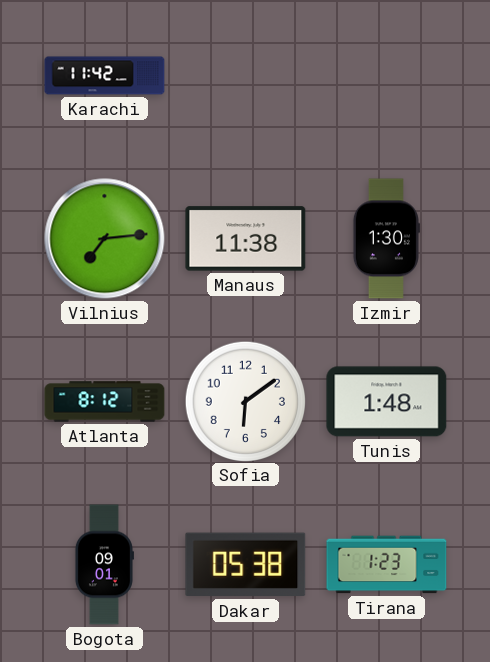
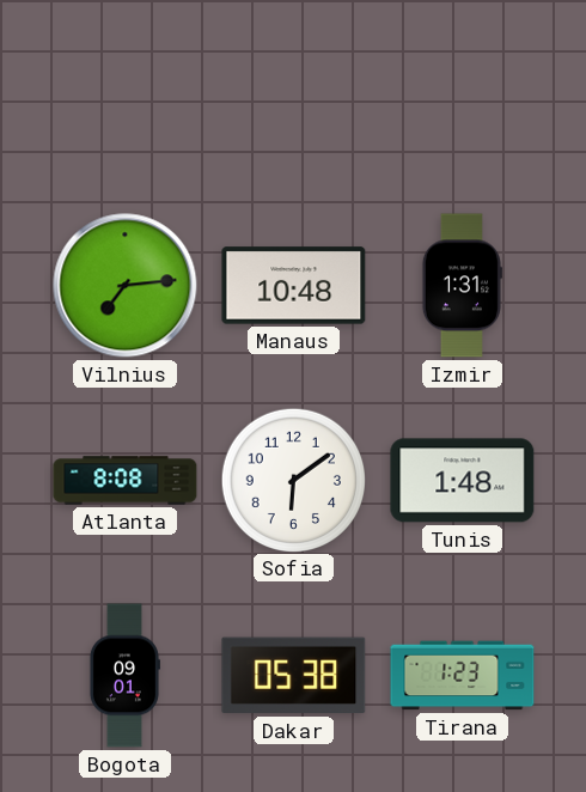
Karachi: 11:42 -> none
Manaus: 11:38 -> 10:48
Izmir: 1:30 -> 1:31
Atlanta: 8:12 -> 8:08
